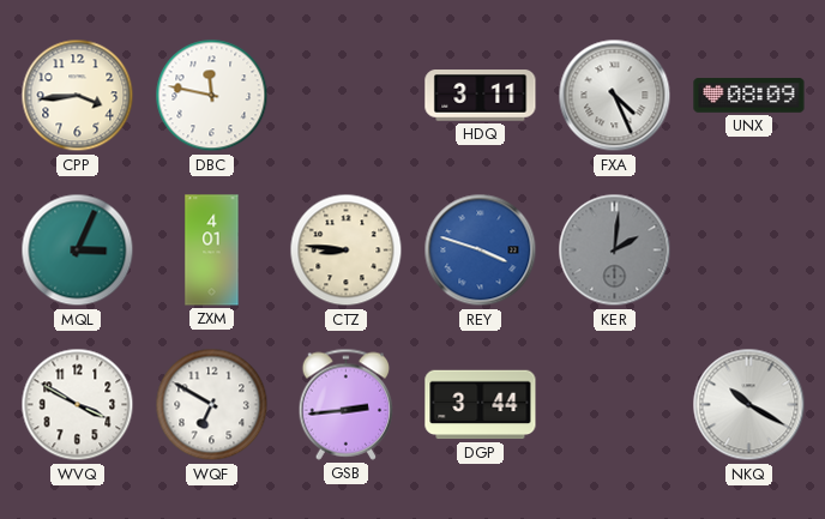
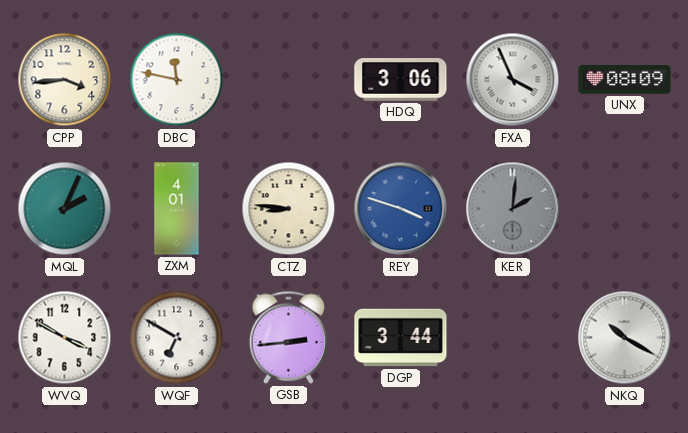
HDQ: 3:11 -> 3:06
FXA: 4:26 -> 3:56
MQL: 3:04 -> 2:04
